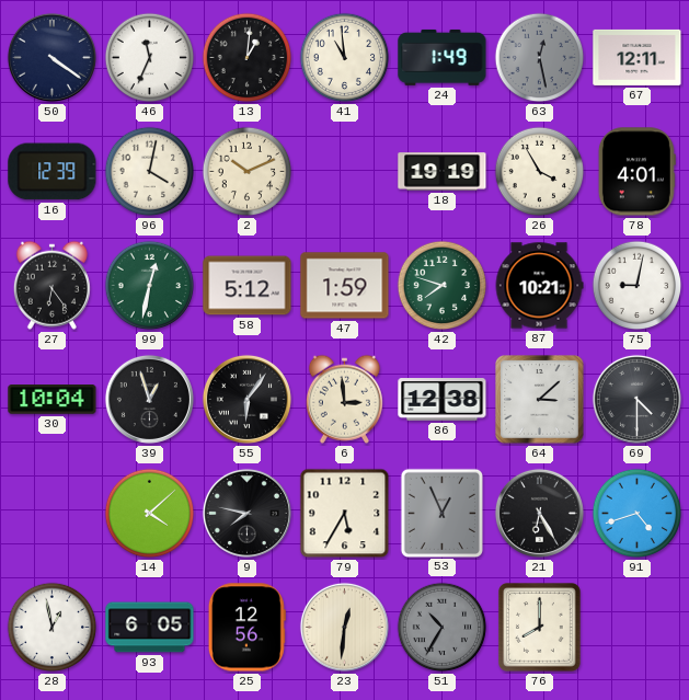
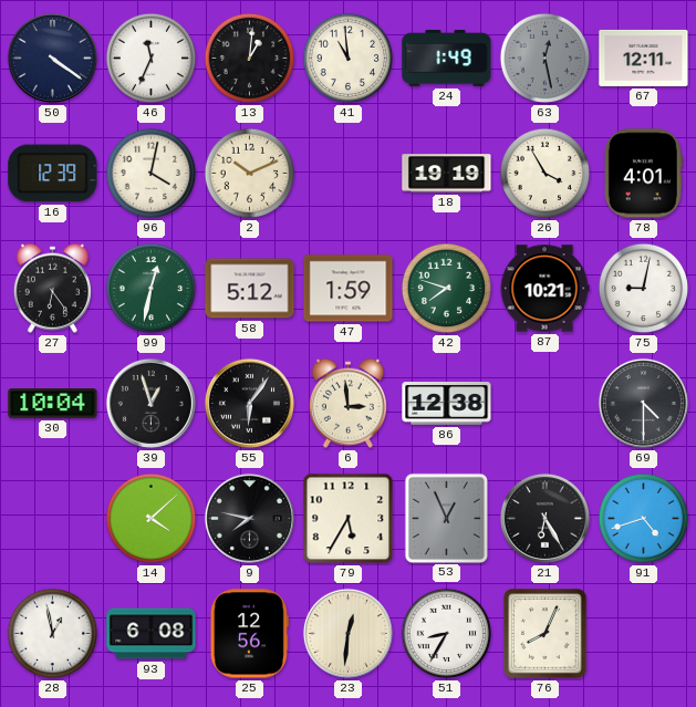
64: 3:08 -> none
93: 6:05 -> 6:08
51: 10:35 -> 8:35
51 dial: grey -> white
76: 8:00 -> 8:04
